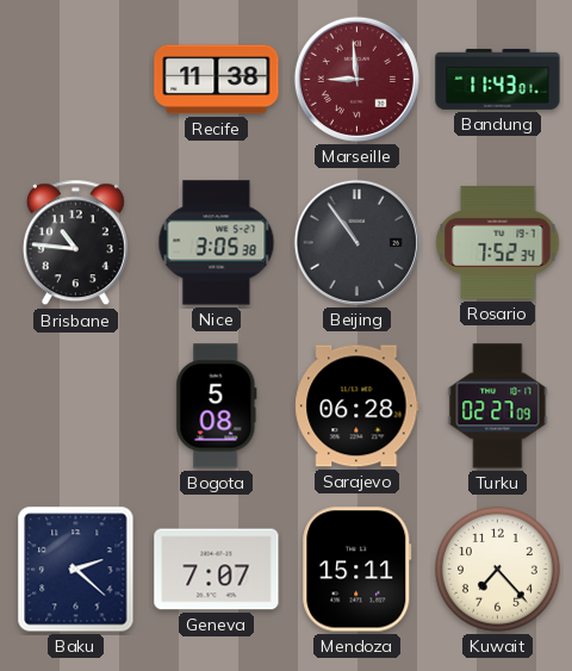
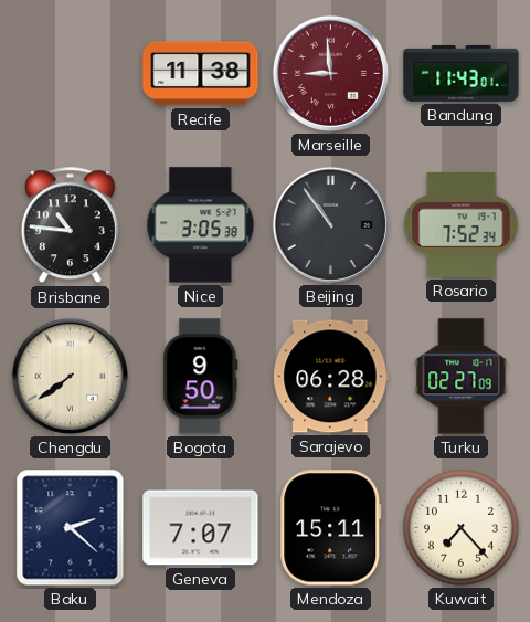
Chengdu: none -> 7:39
Bogota: 5:08 -> 9:50
